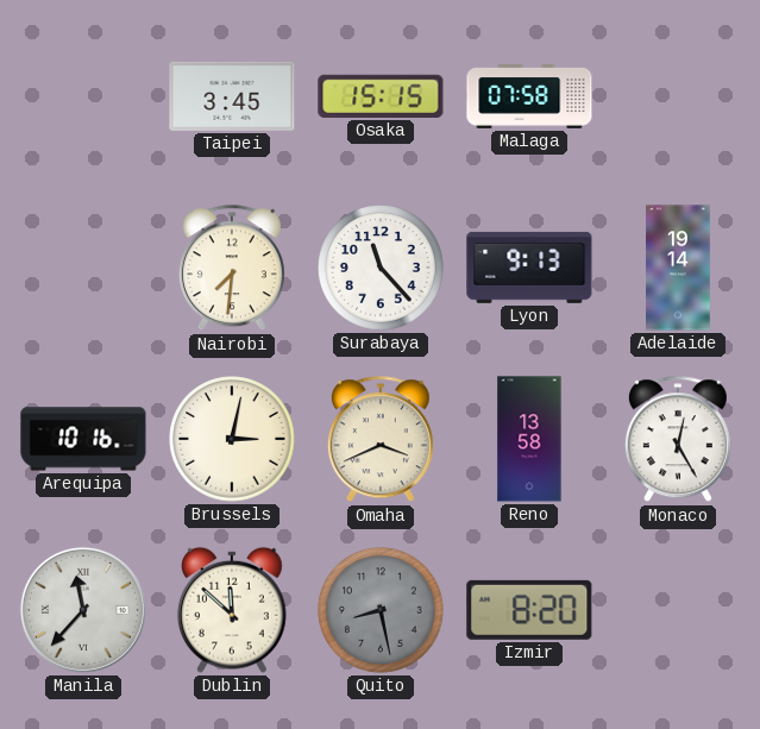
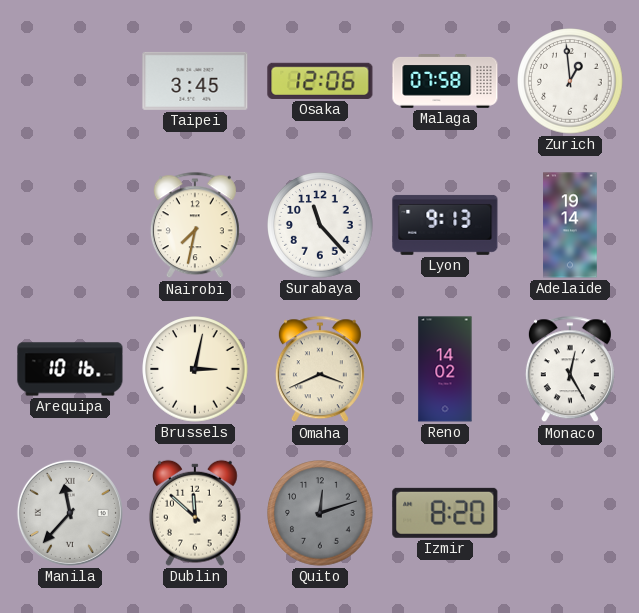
Osaka: 15:15 -> 12:06
Zurich: none -> 12:59
Nairobi: 7:31 -> 7:32
Reno: 13:58 -> 14:02
Quito: 8:28 -> 12:12
